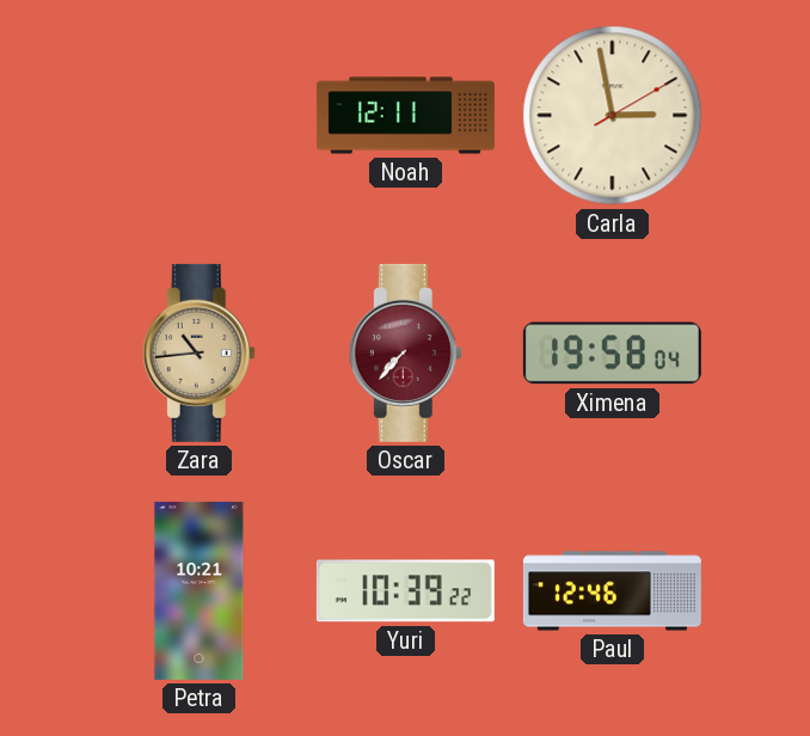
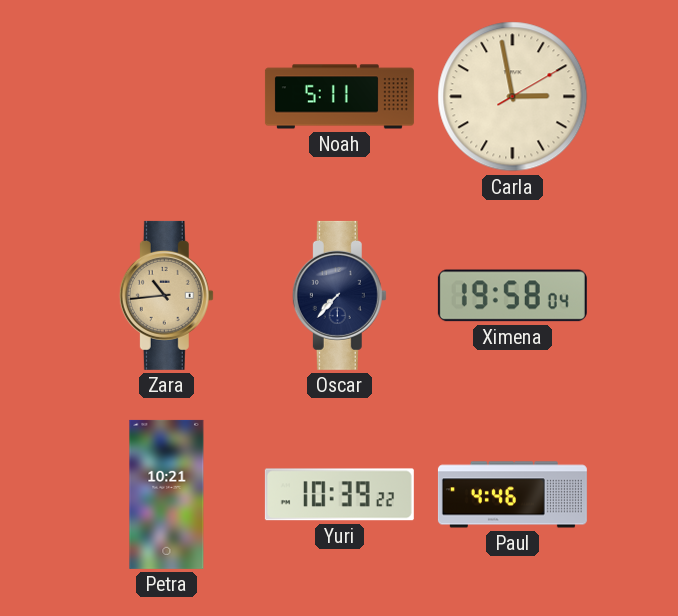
Noah: 12:11 -> 5:11
Oscar dial: burgundy -> navy
Paul: 12:46 -> 4:46
